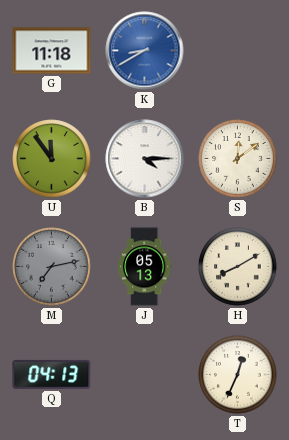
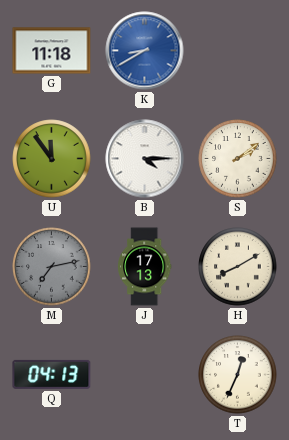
S: 12:09 -> 2:09
J: 05:13 -> 17:13
